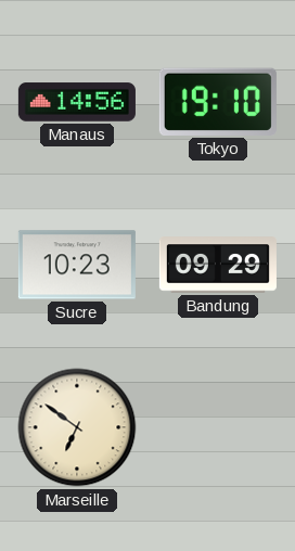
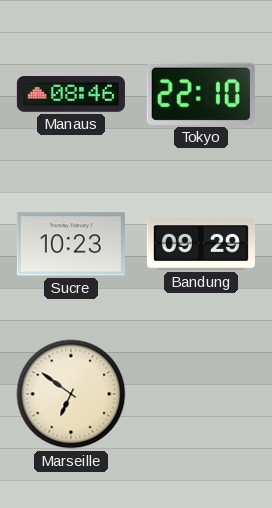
Manaus: 14:56 -> 08:46
Tokyo: 19:10 -> 22:10
